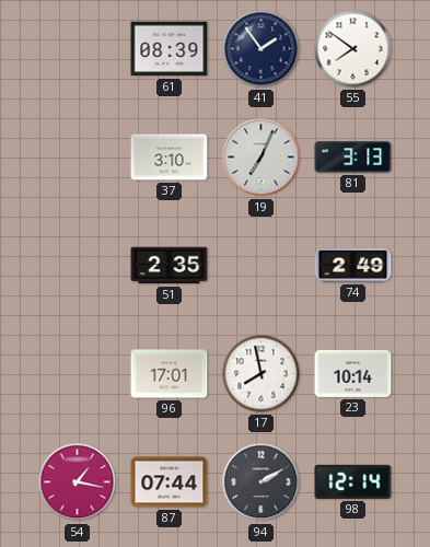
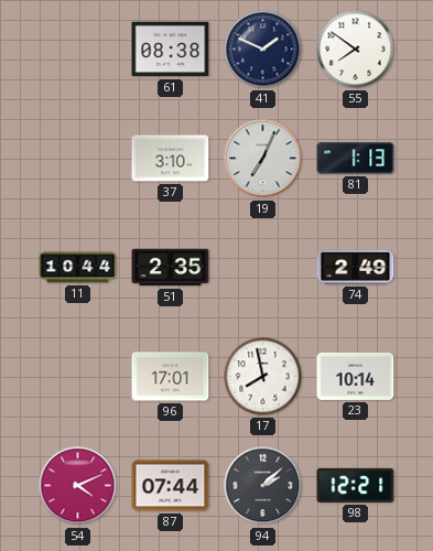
61: 08:39 -> 08:38
41: 1:54 -> 1:49
81: 3:13 -> 1:13
11: none -> 10:44
54: 1:17 -> 4:11
94: 2:10 -> 2:08
98: 12:14 -> 12:21
